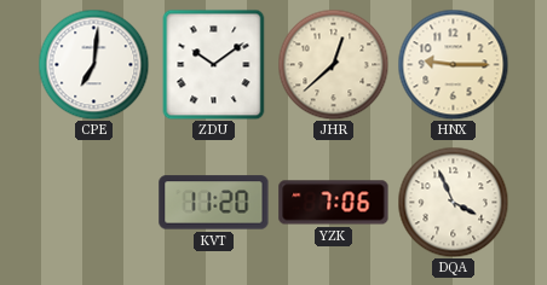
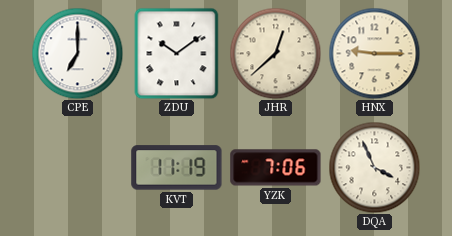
CPE: 7:01 -> 7:00
KVT: 11:20 -> 11:19
